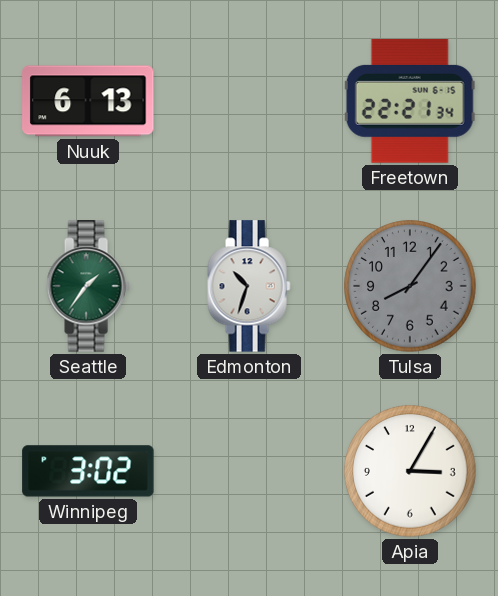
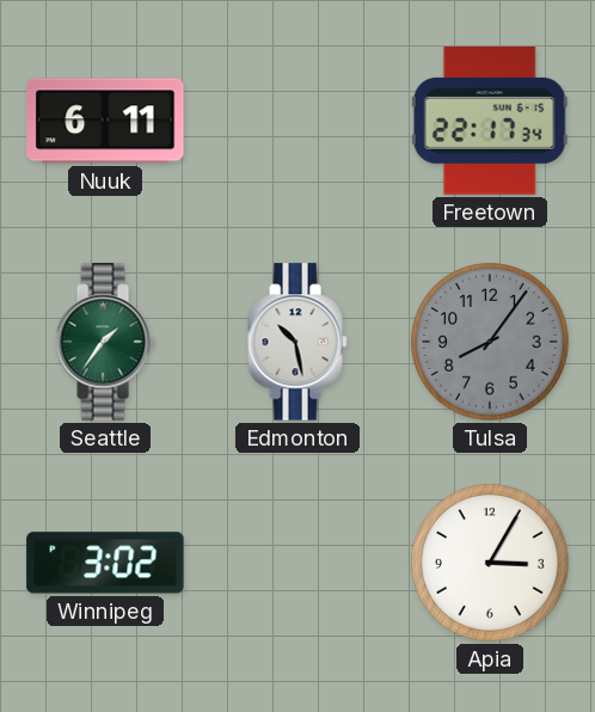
Nuuk: 6:13 -> 6:11
Freetown: 22:21 -> 22:17
Edmonton: 10:33 -> 10:28
